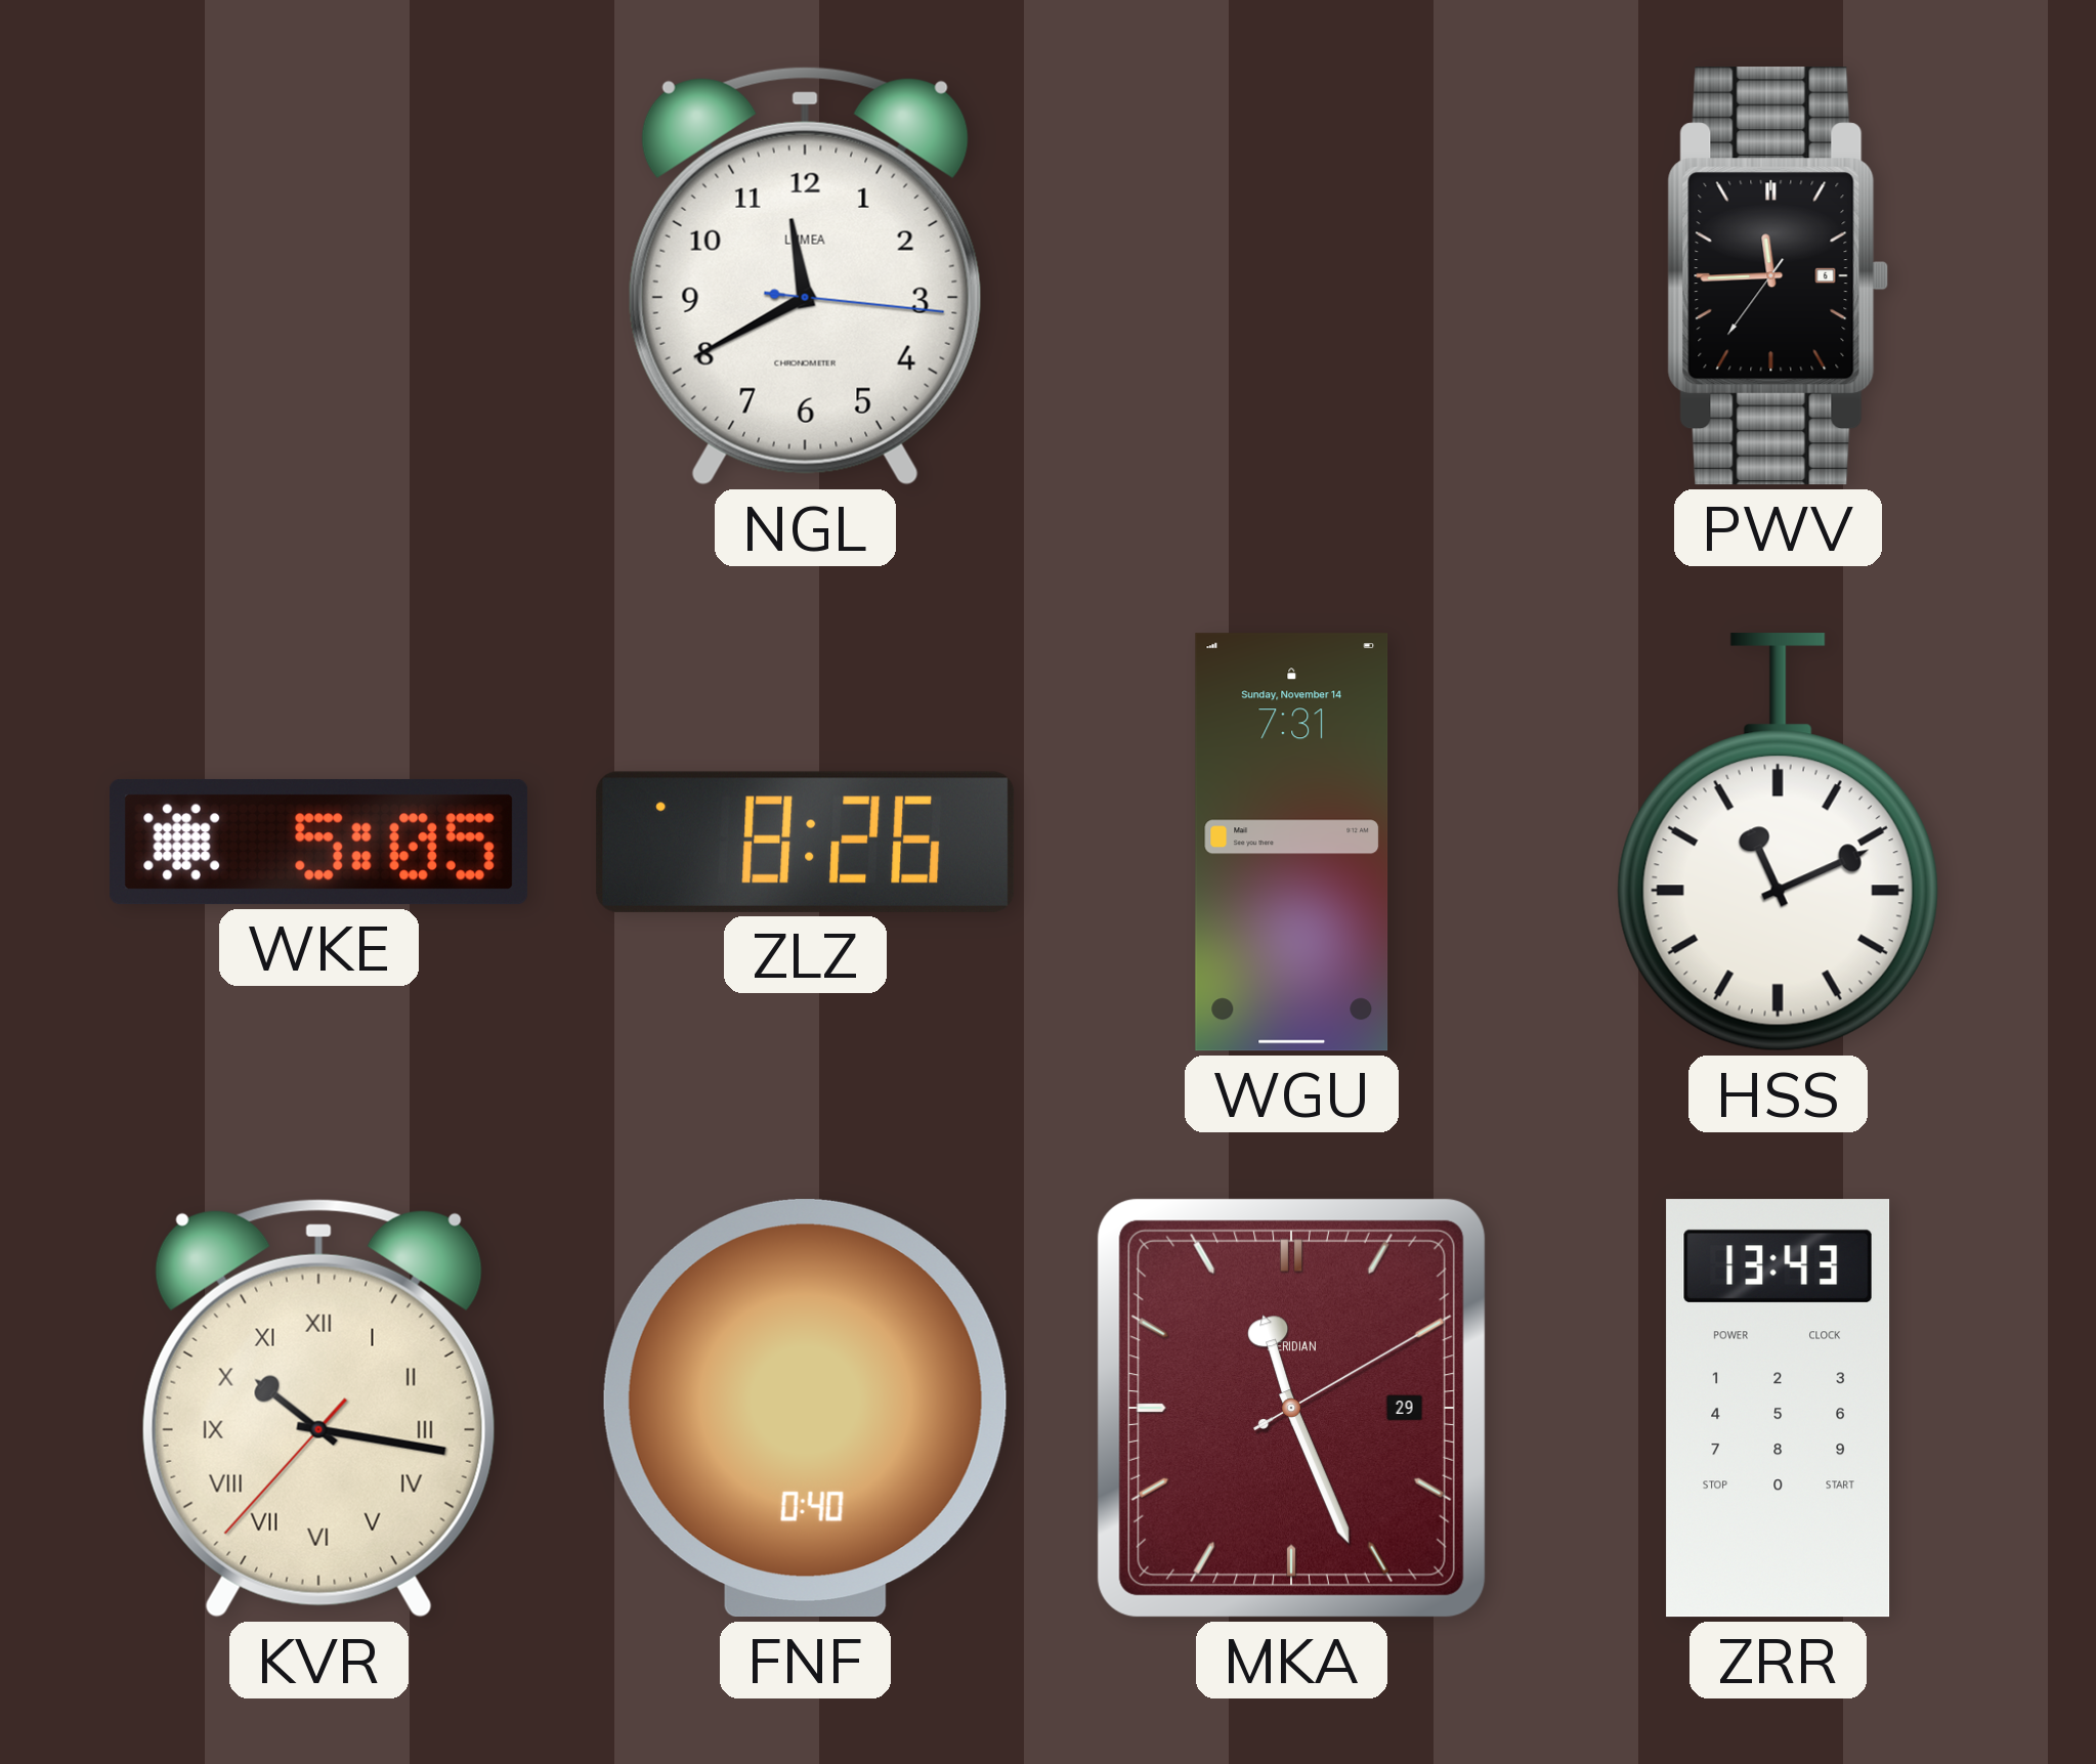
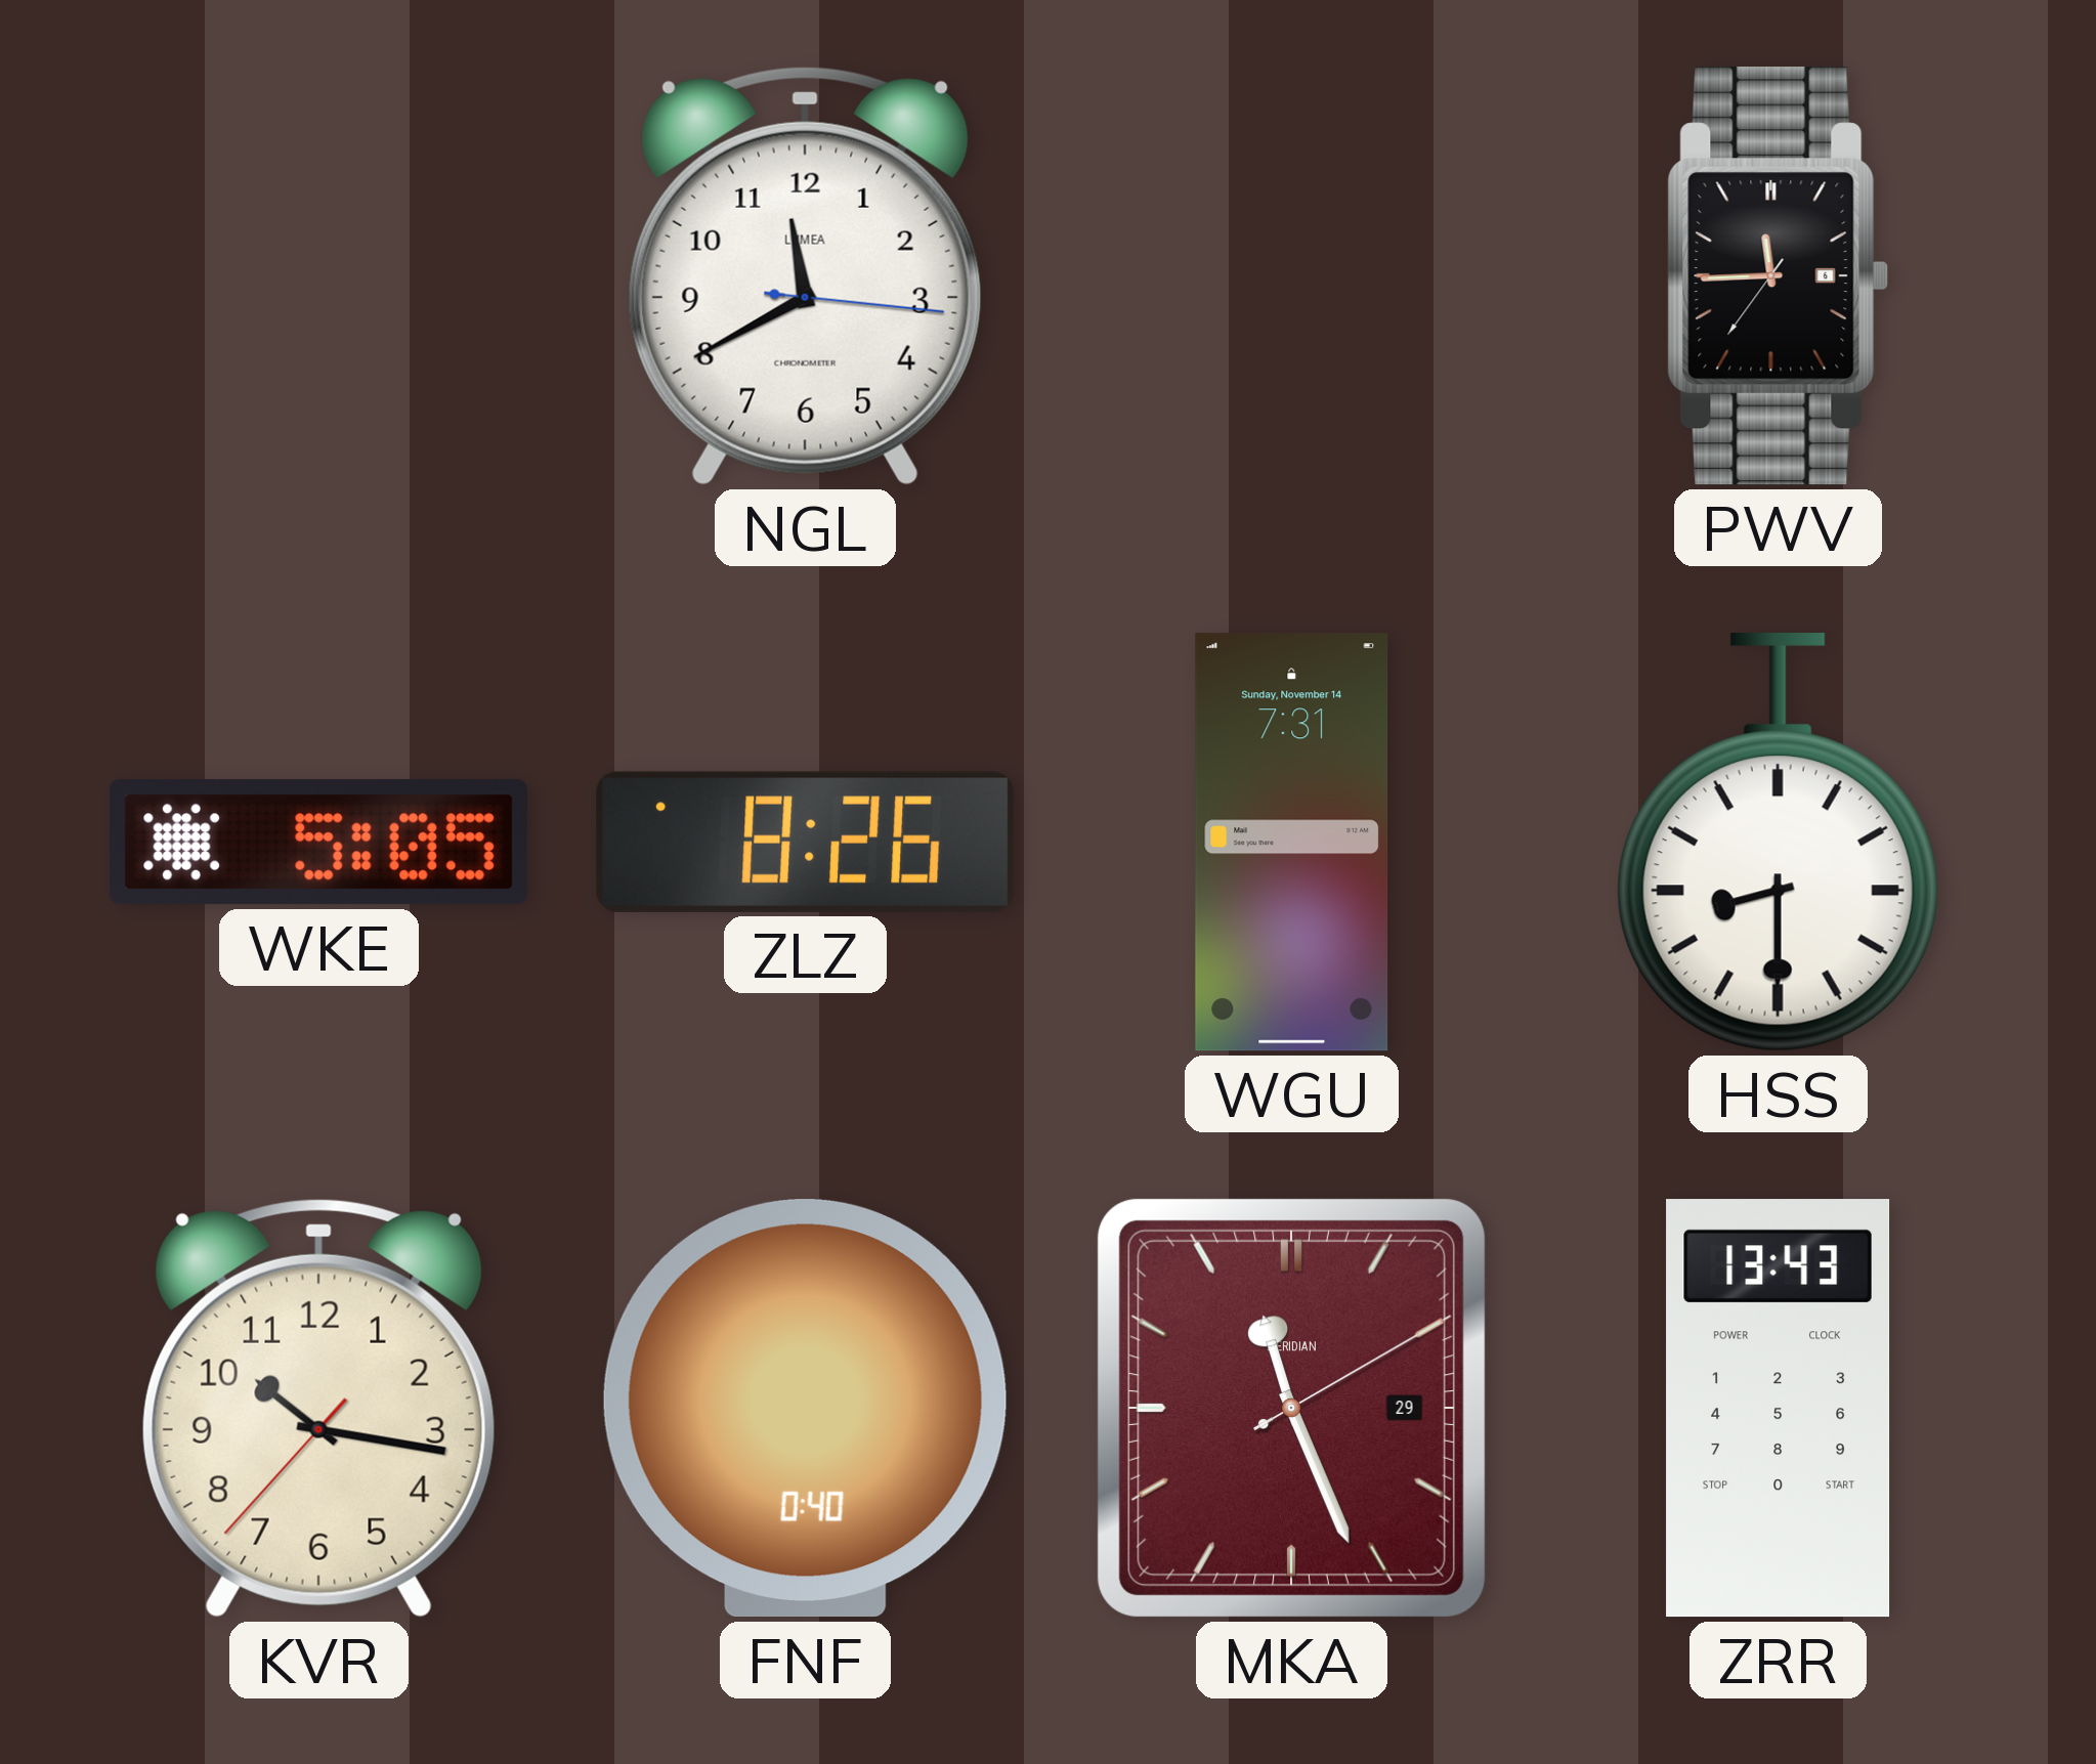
HSS: 11:11 -> 8:30
KVR numerals: Roman -> Arabic
